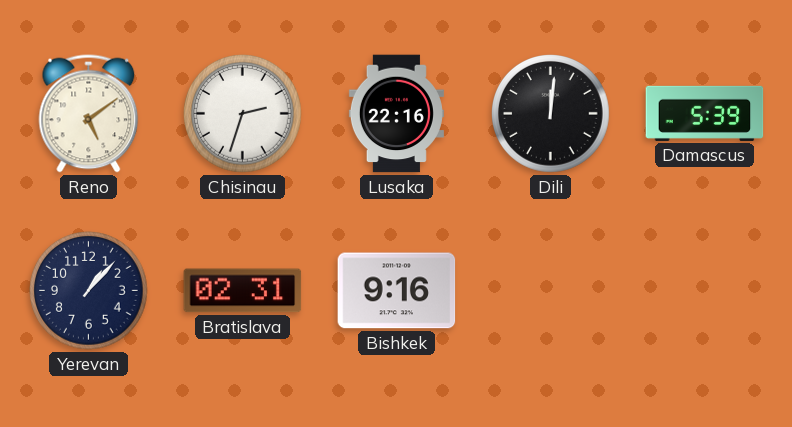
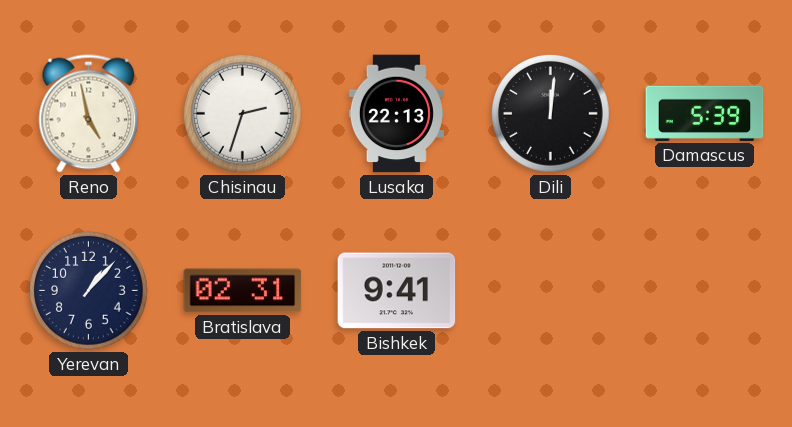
Reno: 5:09 -> 4:58
Lusaka: 22:16 -> 22:13
Bishkek: 9:16 -> 9:41
